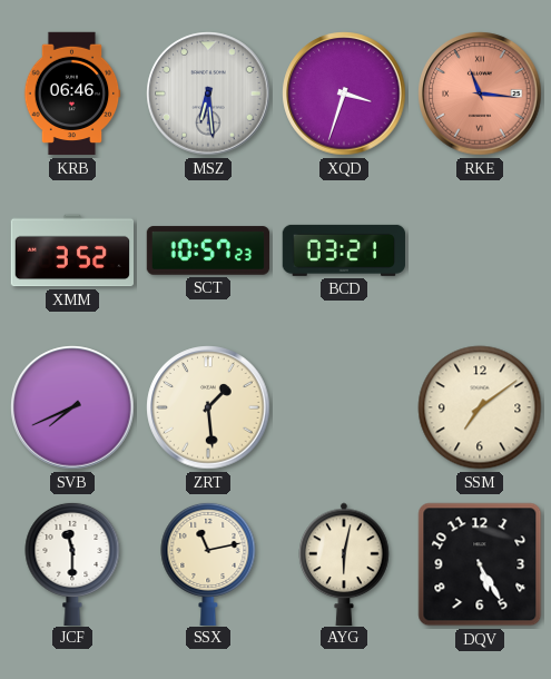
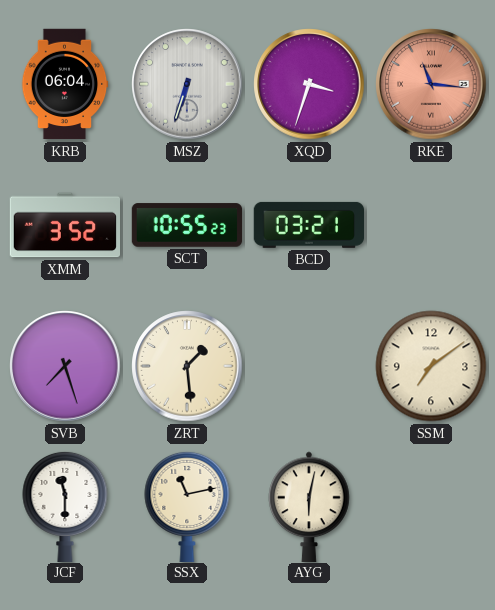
KRB: 06:46 -> 06:04
MSZ: 6:29 -> 6:33
SCT: 10:57 -> 10:55
SVB: 7:41 -> 7:27
DQV: 5:25 -> none
